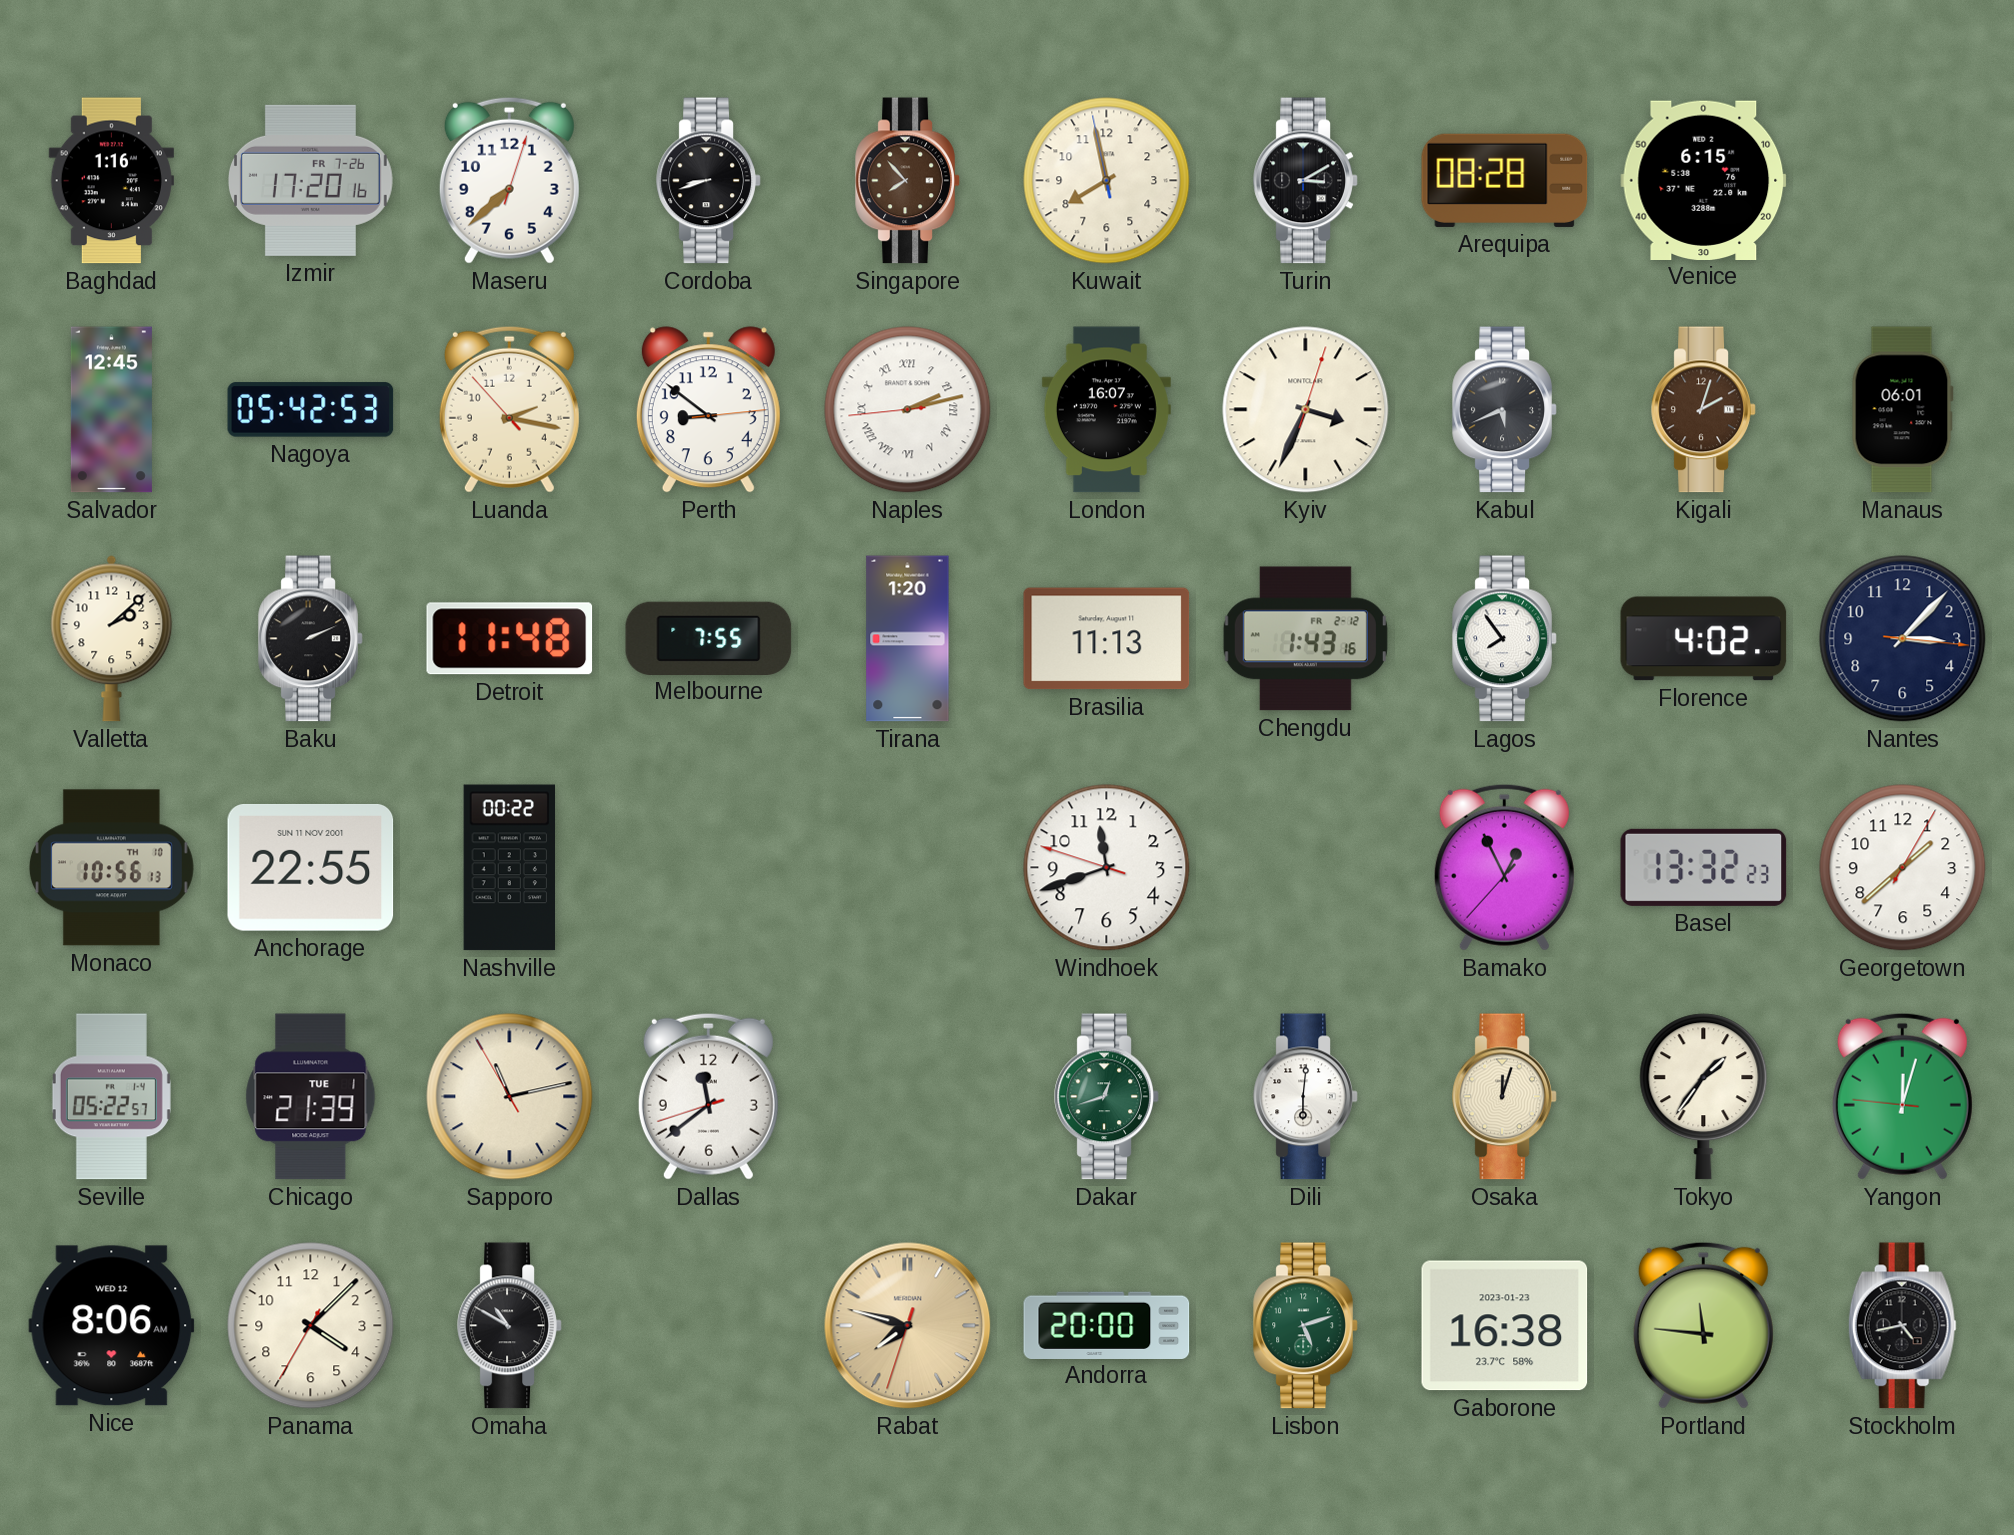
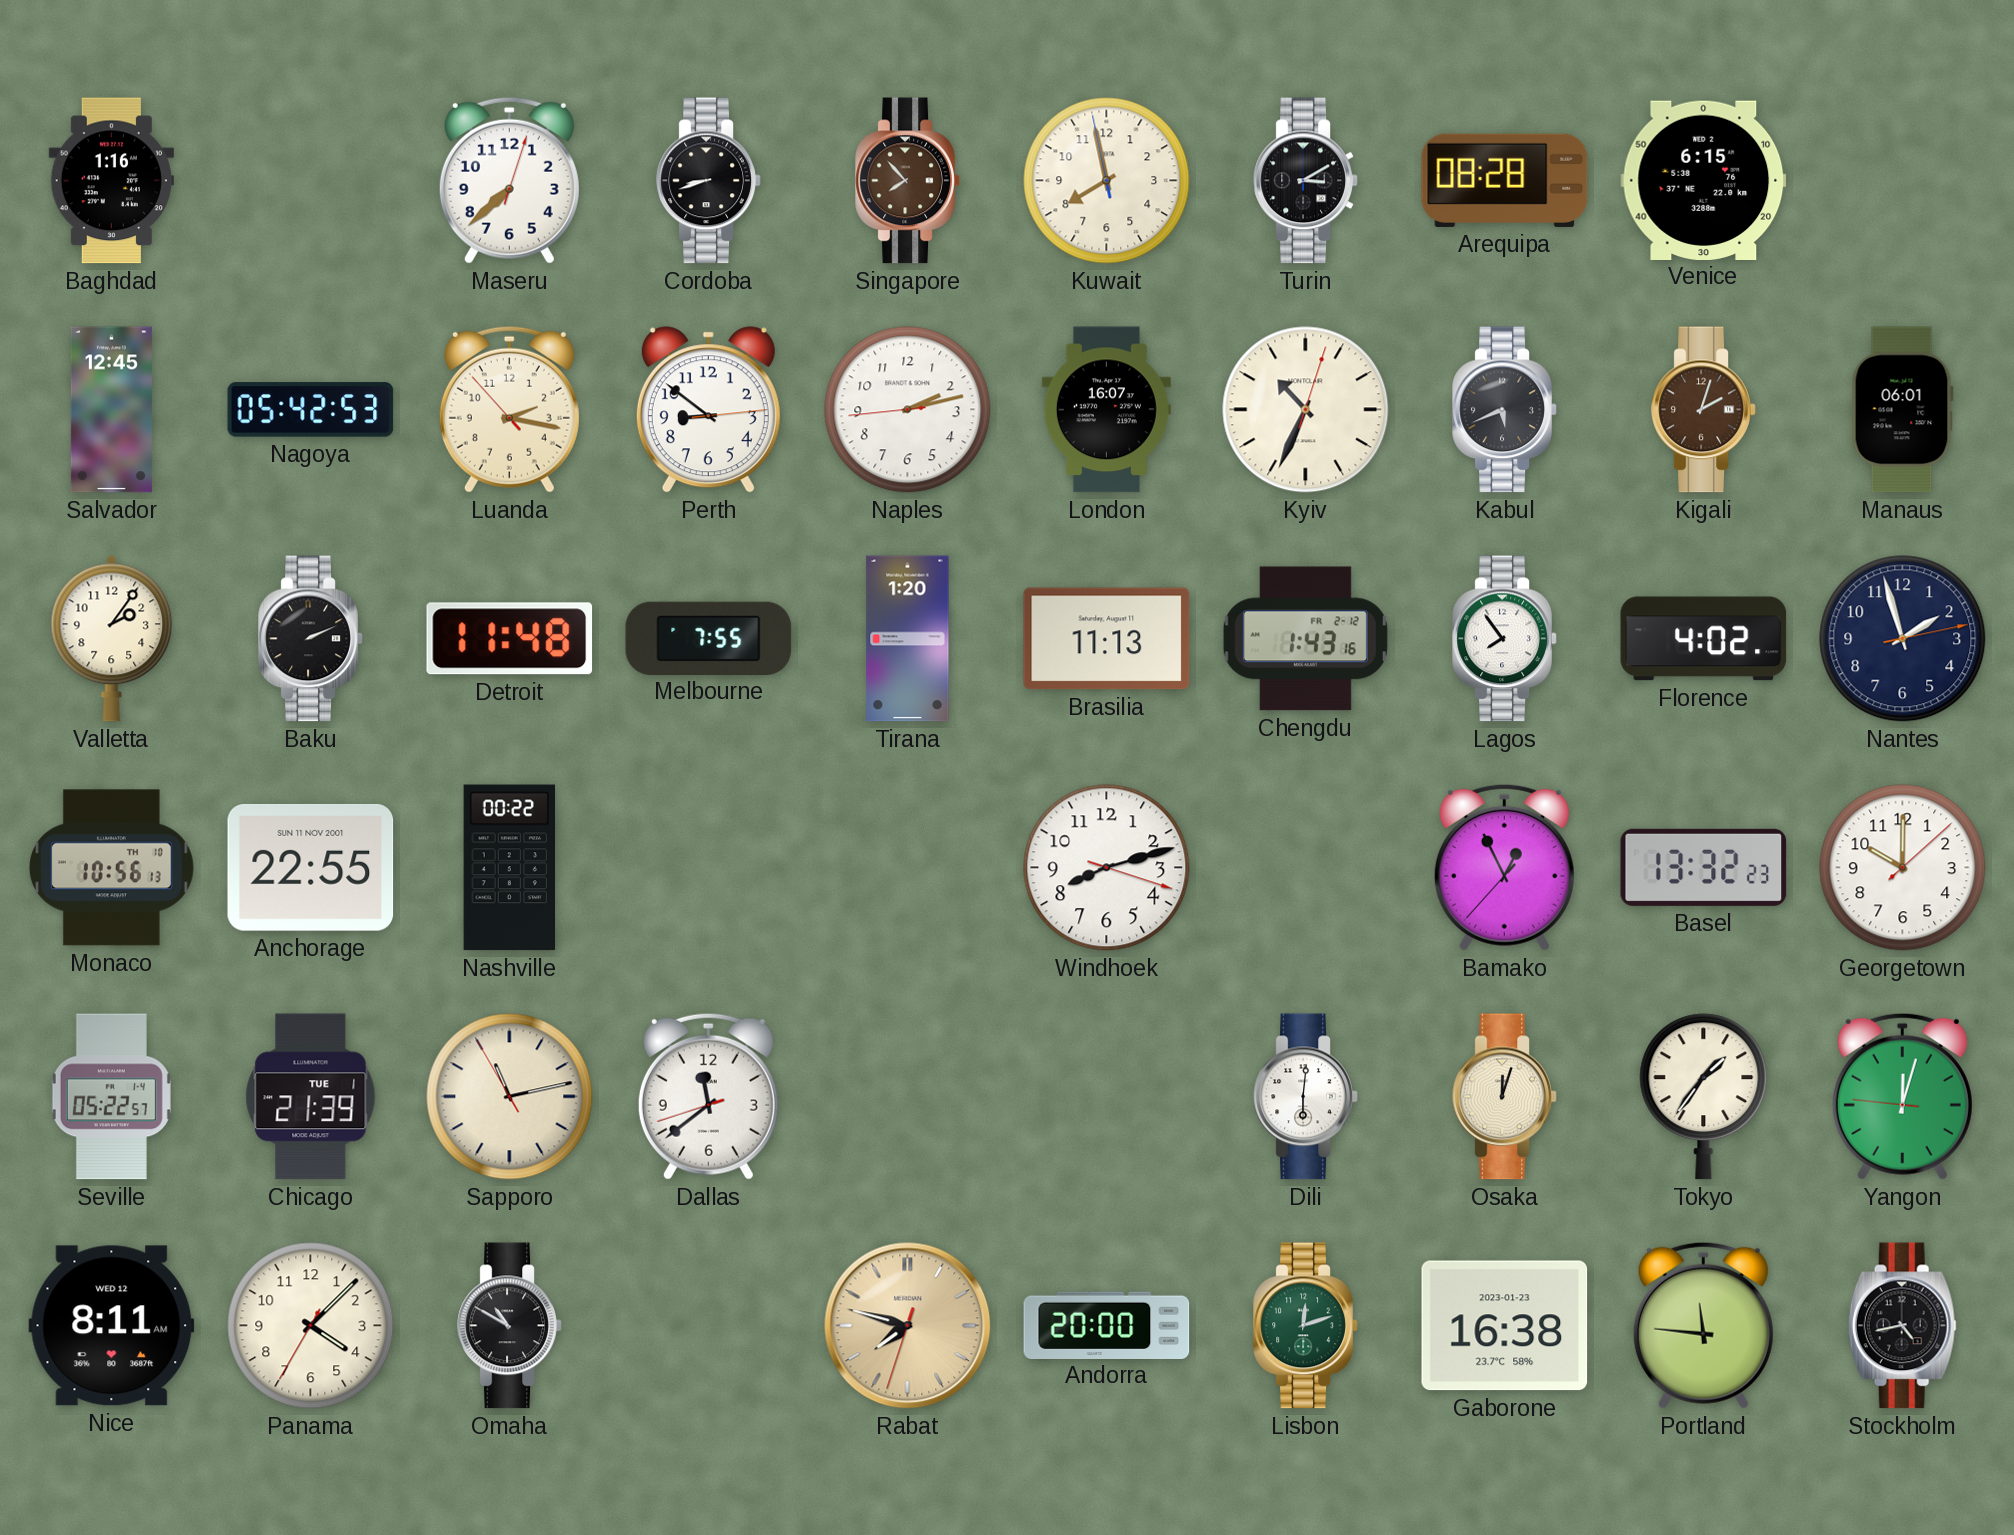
Izmir: 17:20 -> none
Naples numerals: Roman -> Arabic
Kyiv: 3:34 -> 10:34
Valletta: 2:08 -> 2:06
Nantes: 3:07 -> 1:57
Windhoek: 11:41 -> 8:12
Georgetown: 1:38 -> 10:00
Dakar: 12:42 -> none
Nice: 8:06 -> 8:11
Lisbon: 5:12 -> 12:12
